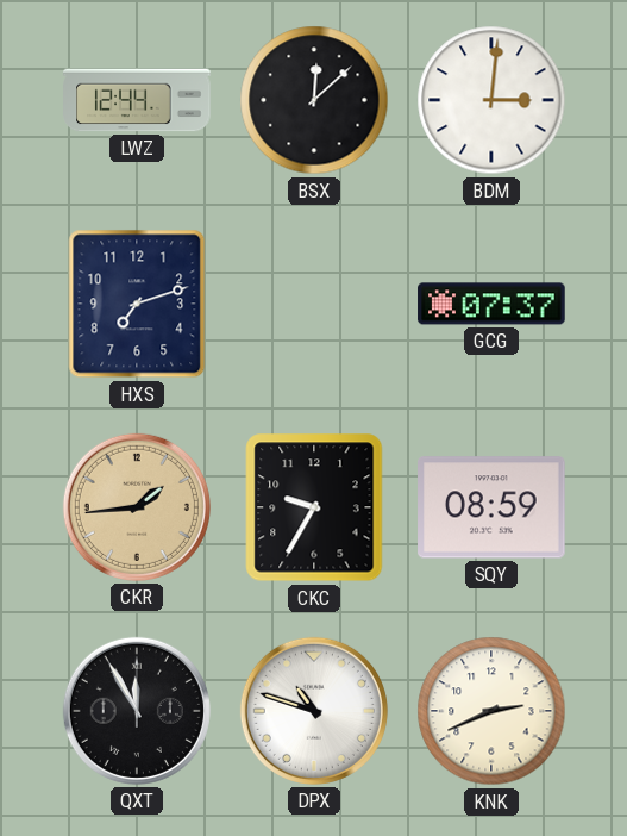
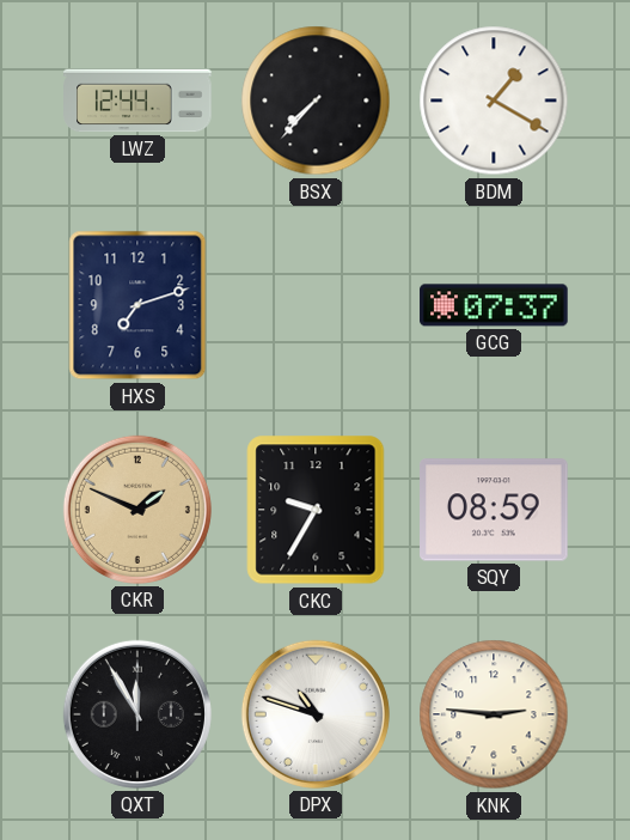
BSX: 12:08 -> 7:37
BDM: 3:01 -> 1:20
CKR: 1:44 -> 1:49
KNK: 2:41 -> 2:46
